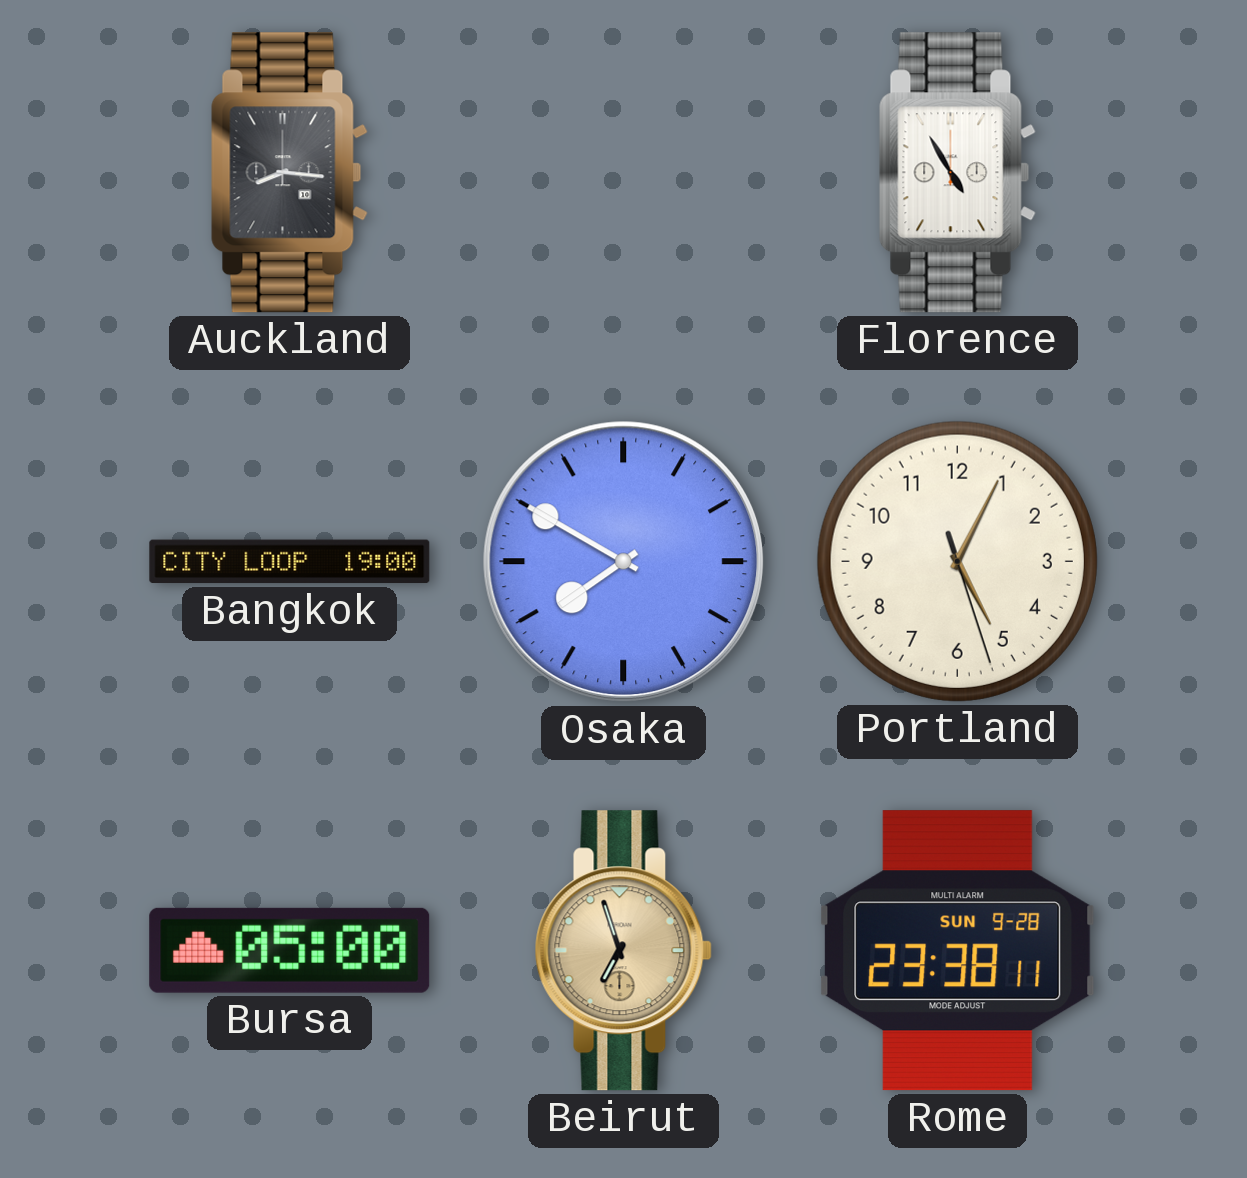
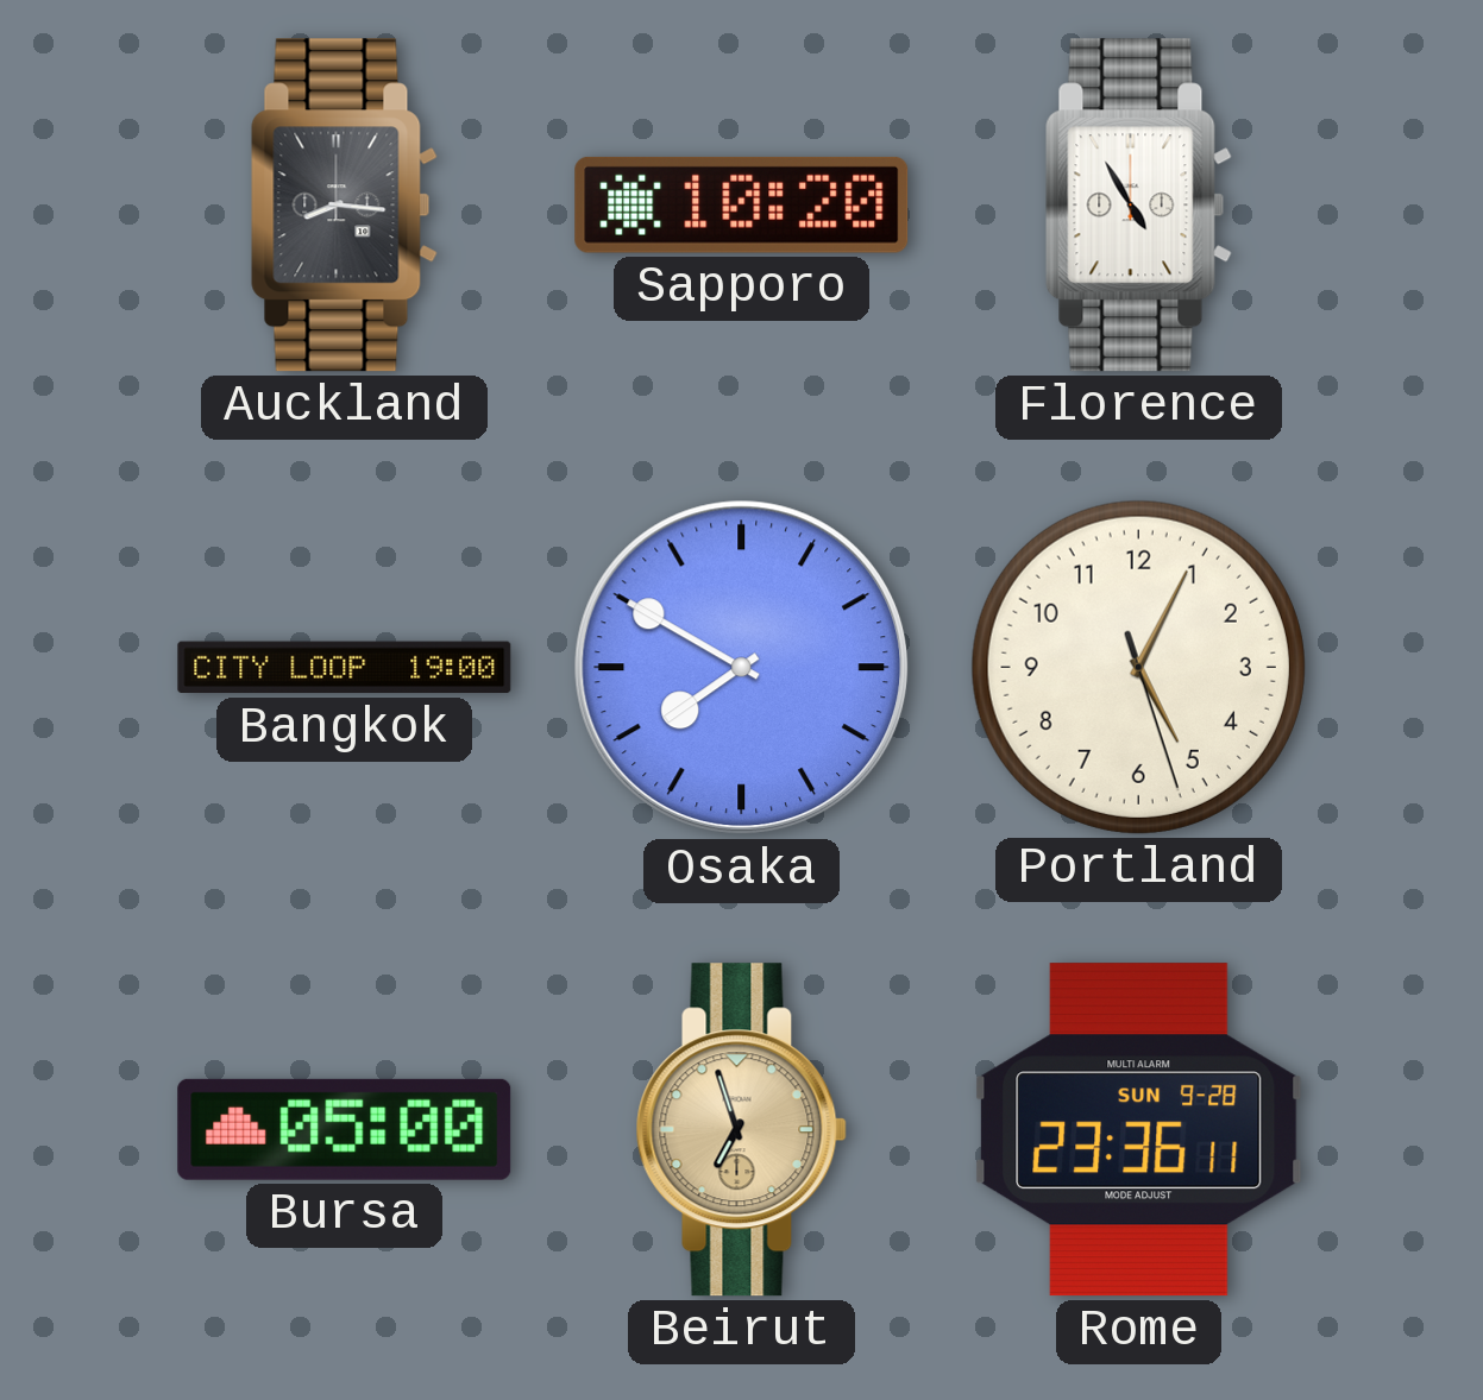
Sapporo: none -> 10:20
Rome: 23:38 -> 23:36
